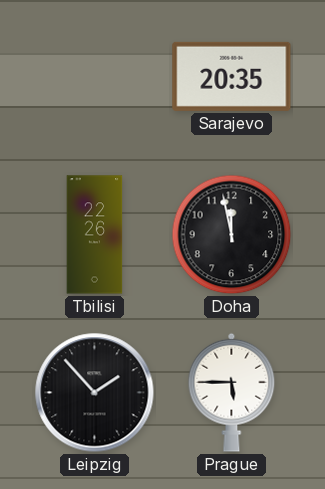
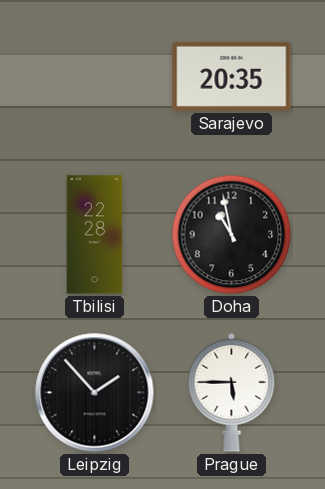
Tbilisi: 22:26 -> 22:28
Doha: 11:58 -> 10:58
